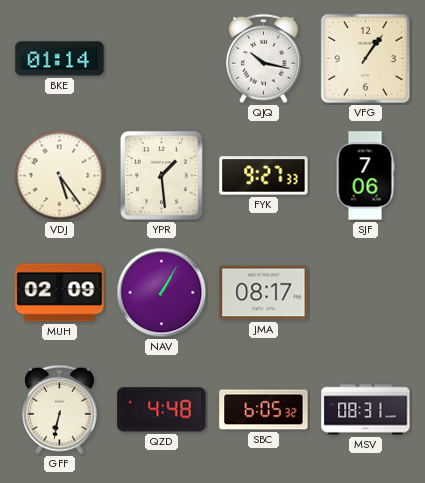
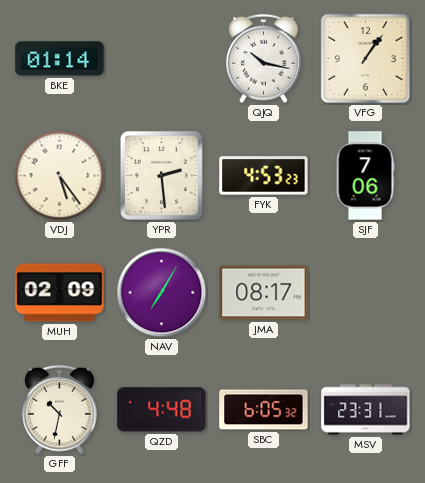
YPR: 1:29 -> 2:29
FYK: 9:27 -> 4:53
NAV: 1:05 -> 7:05
GFF: 6:32 -> 10:32
MSV: 08:31 -> 23:31
